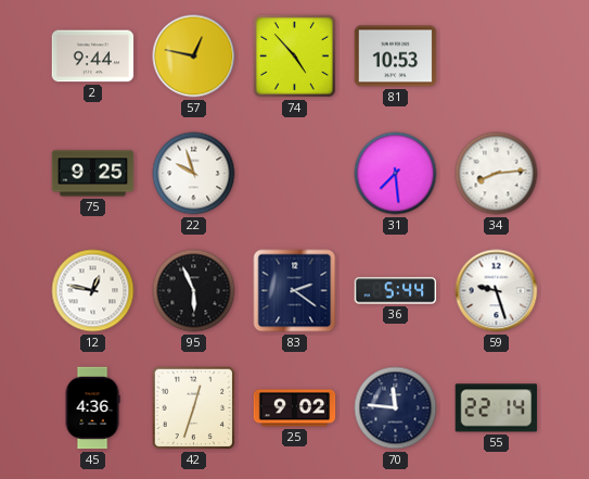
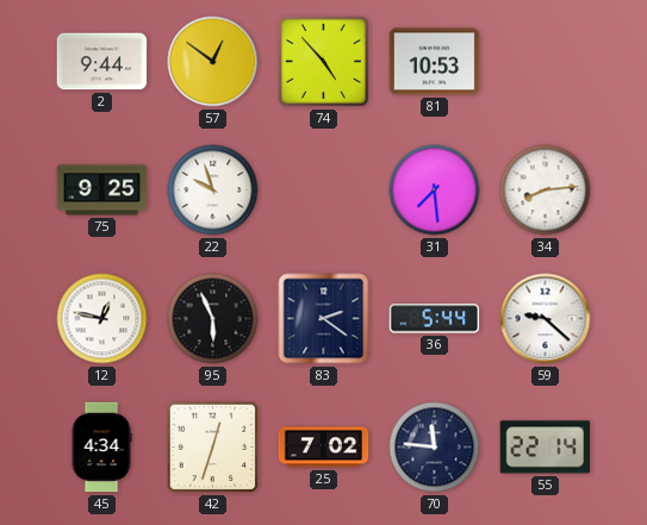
57: 12:47 -> 12:51
59: 9:27 -> 9:22
45: 4:36 -> 4:34
25: 9:02 -> 7:02
